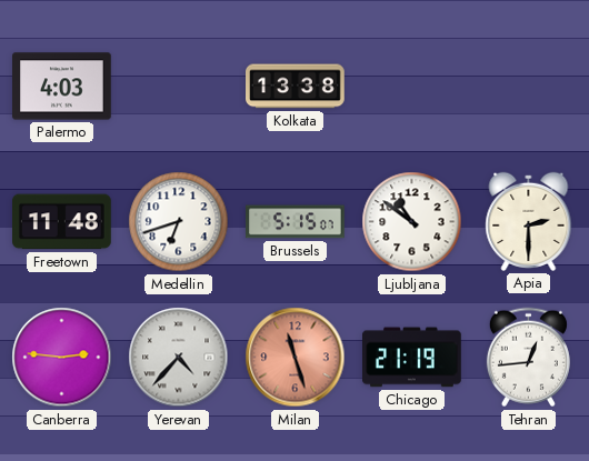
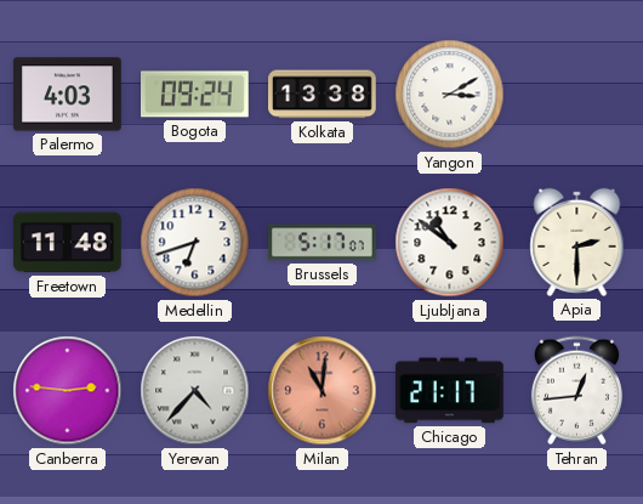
Bogota: none -> 09:24
Yangon: none -> 3:10
Brussels: 5:15 -> 5:17
Milan: 11:27 -> 11:01
Chicago: 21:19 -> 21:17
